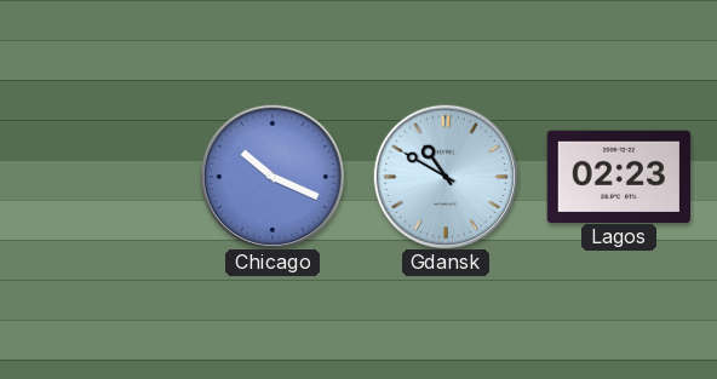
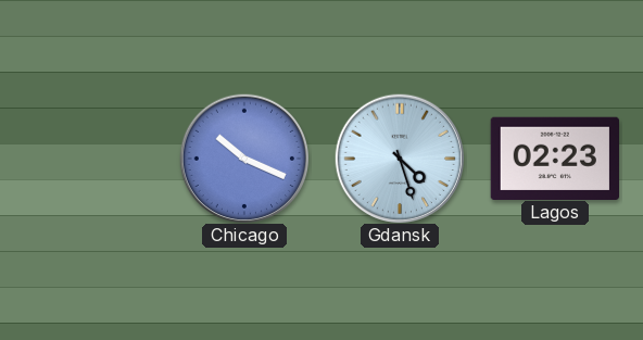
Gdansk: 10:50 -> 4:27
